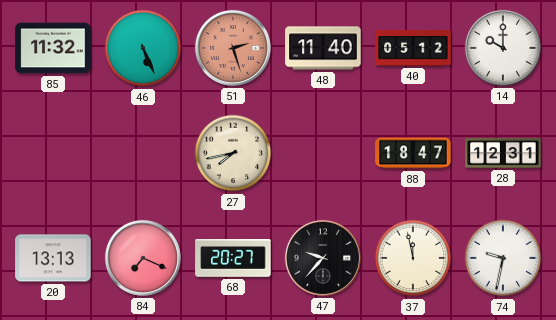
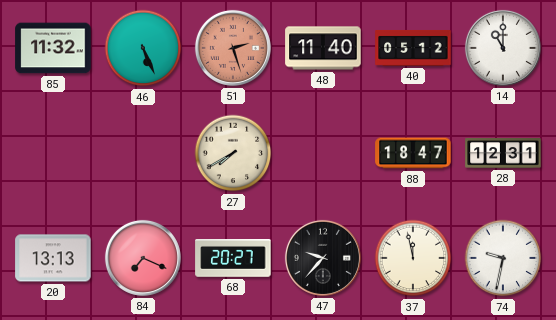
14: 10:00 -> 11:00
27: 7:43 -> 7:40
